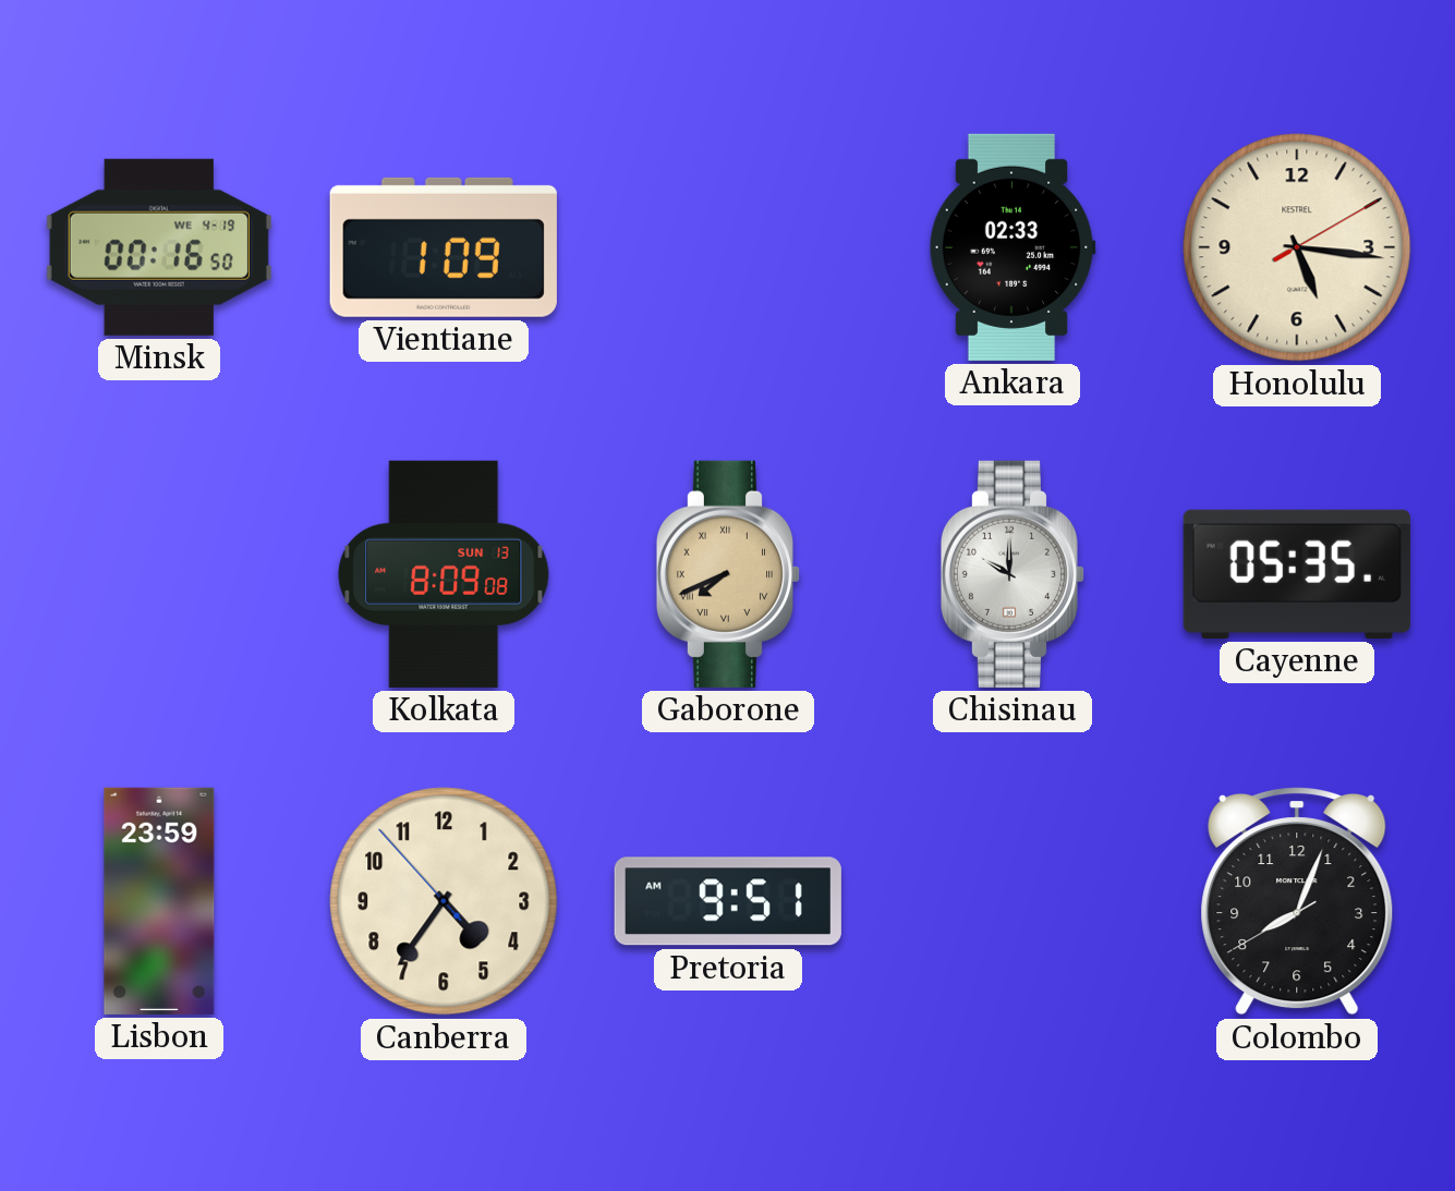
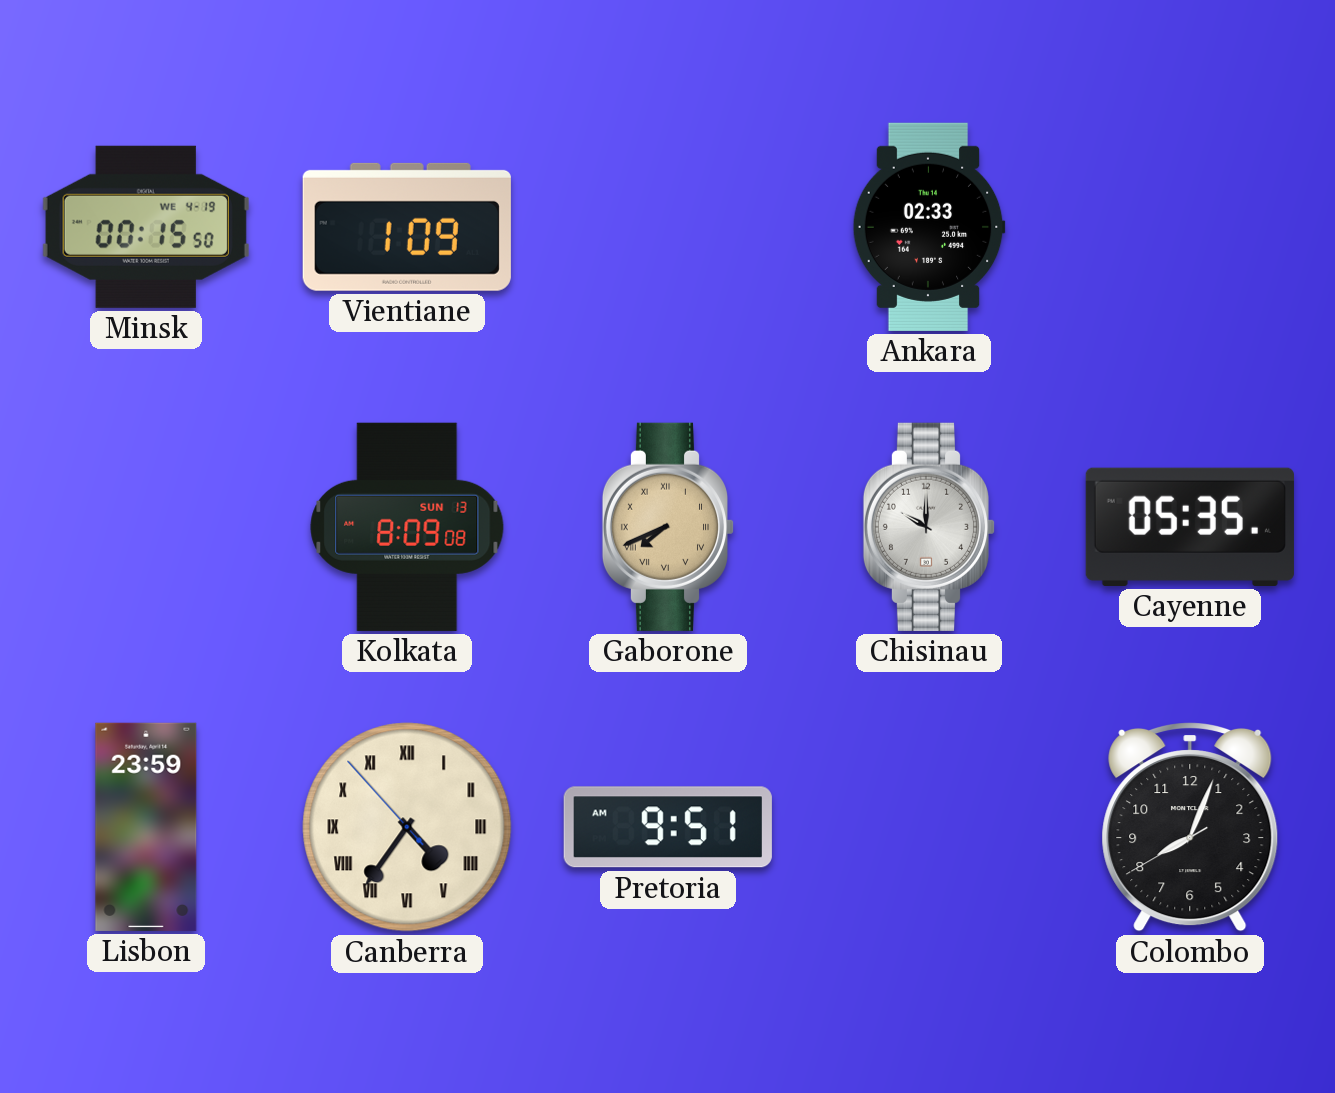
Minsk: 00:16 -> 00:15
Honolulu: 5:16 -> none
Canberra numerals: Arabic -> Roman
